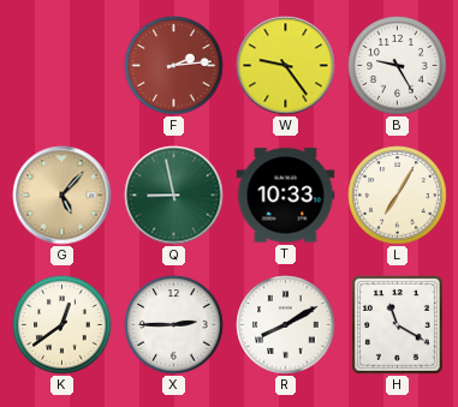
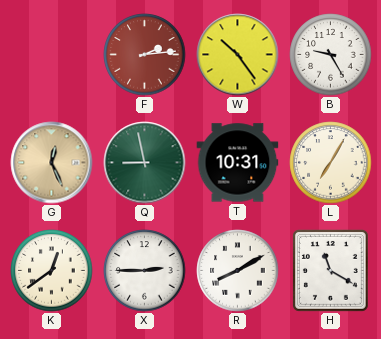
W: 9:24 -> 10:24
G: 5:07 -> 12:26
T: 10:33 -> 10:31
